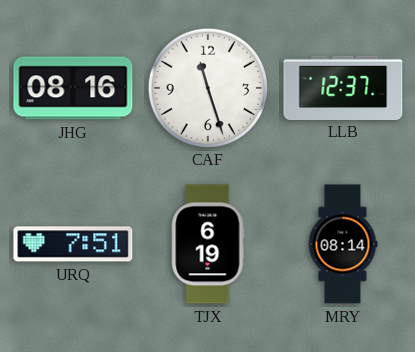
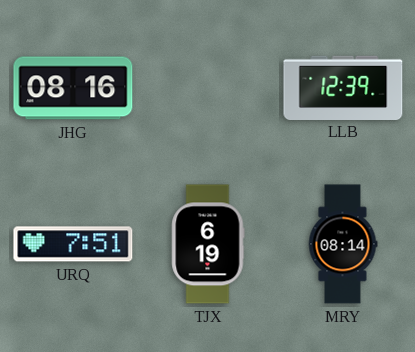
CAF: 11:27 -> none
LLB: 12:37 -> 12:39
